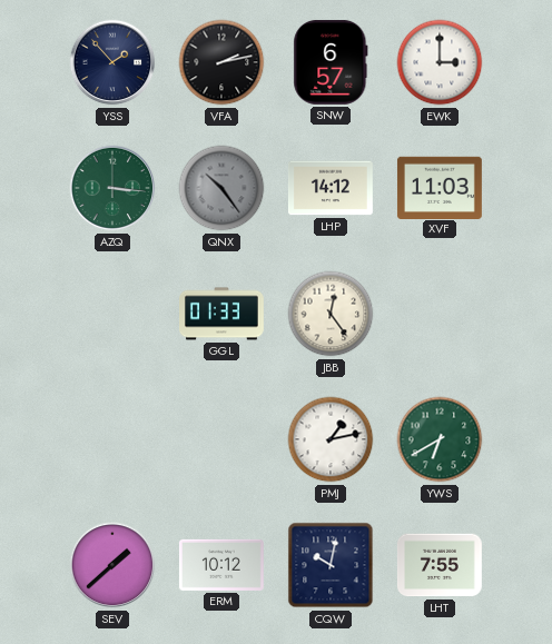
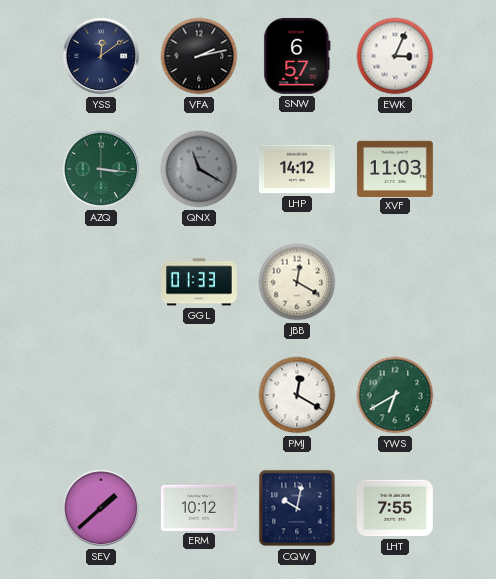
YSS: 1:53 -> 12:09
EWK: 3:00 -> 3:04
QNX: 10:24 -> 11:20
JBB: 12:24 -> 12:20
PMJ: 1:13 -> 12:20
